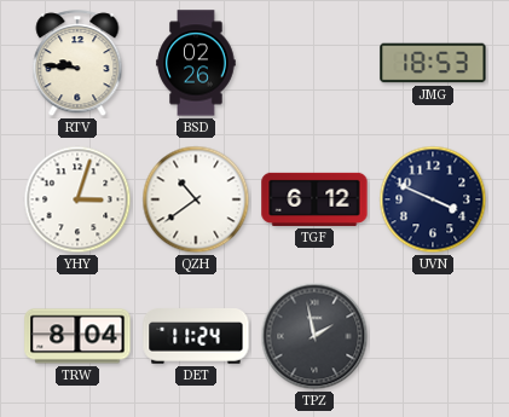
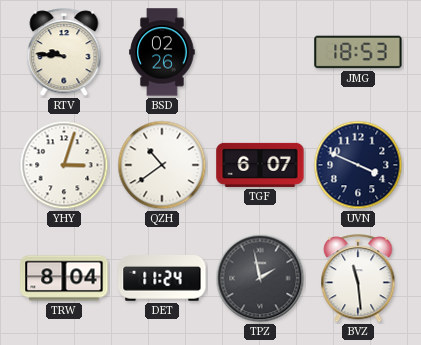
TGF: 6:12 -> 6:07
BVZ: none -> 11:29
